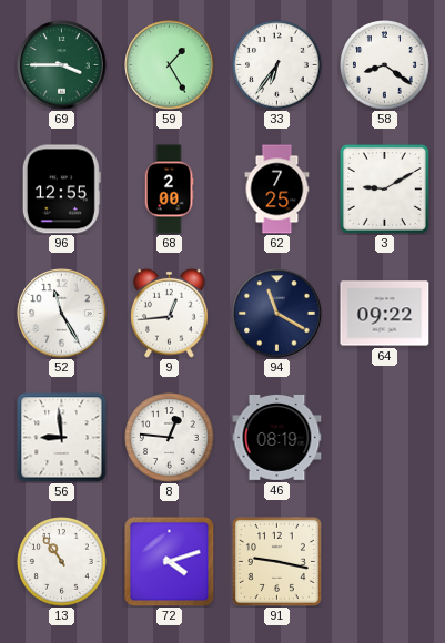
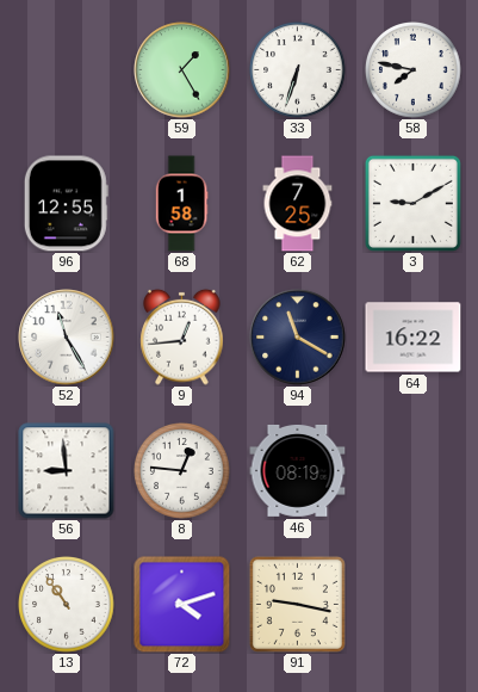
69: 3:45 -> none
33: 6:36 -> 6:33
58: 8:21 -> 7:47
68: 2:00 -> 1:58
64: 09:22 -> 16:22
